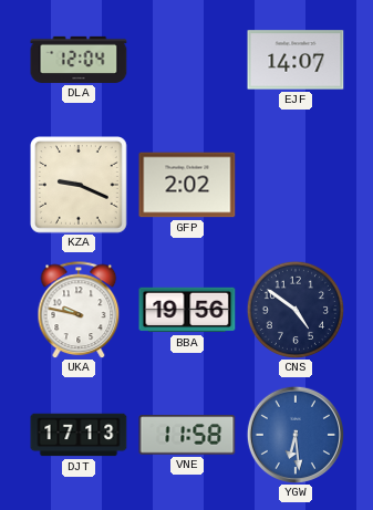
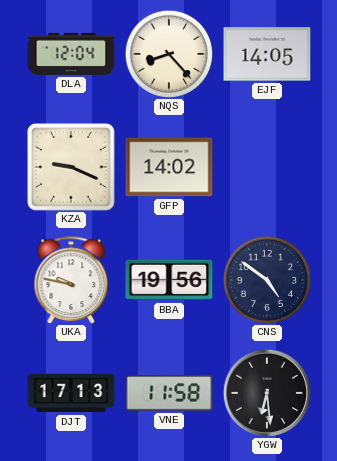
NQS: none -> 8:23
EJF: 14:07 -> 14:05
GFP: 2:02 -> 14:02
YGW dial: blue -> black
